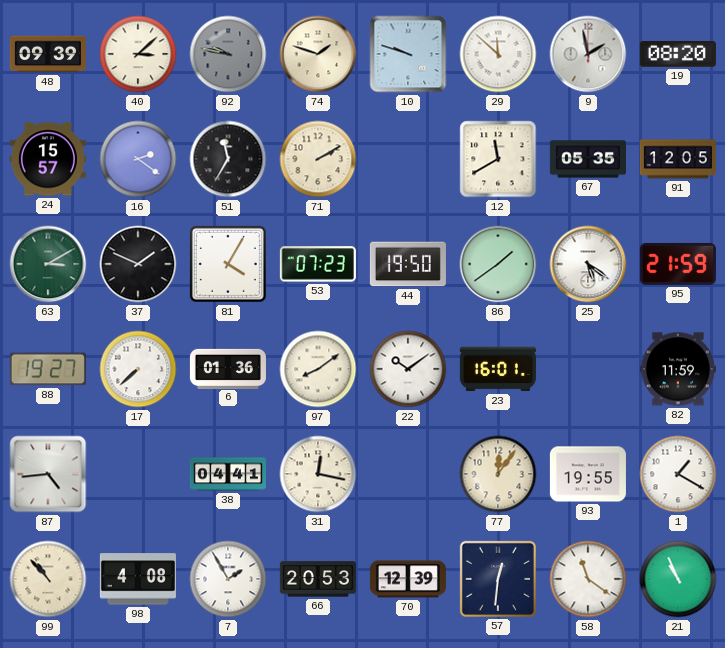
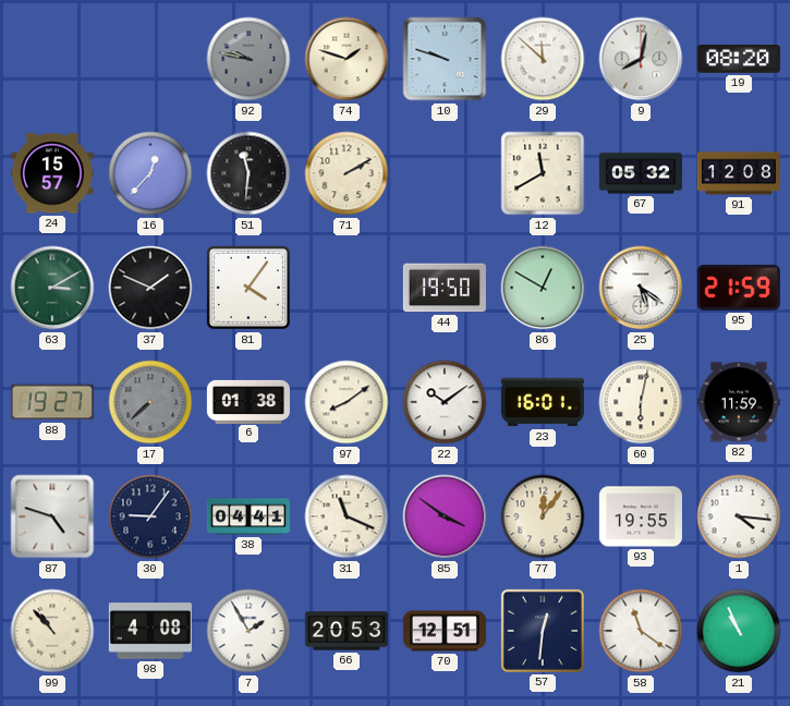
48: 09:39 -> none
40: 3:08 -> none
9: 1:58 -> 8:02
16: 2:21 -> 12:37
51: 11:35 -> 11:31
67: 05:35 -> 05:32
91: 12:05 -> 12:08
81: 4:05 -> 4:06
53: 07:23 -> none
86: 1:39 -> 12:50
17 dial: white -> grey
6: 01:36 -> 01:38
60: none -> 6:02
87: 4:44 -> 4:48
30: none -> 9:06
31: 12:17 -> 11:19
85: none -> 3:51
1: 1:20 -> 4:16
70: 12:39 -> 12:51
